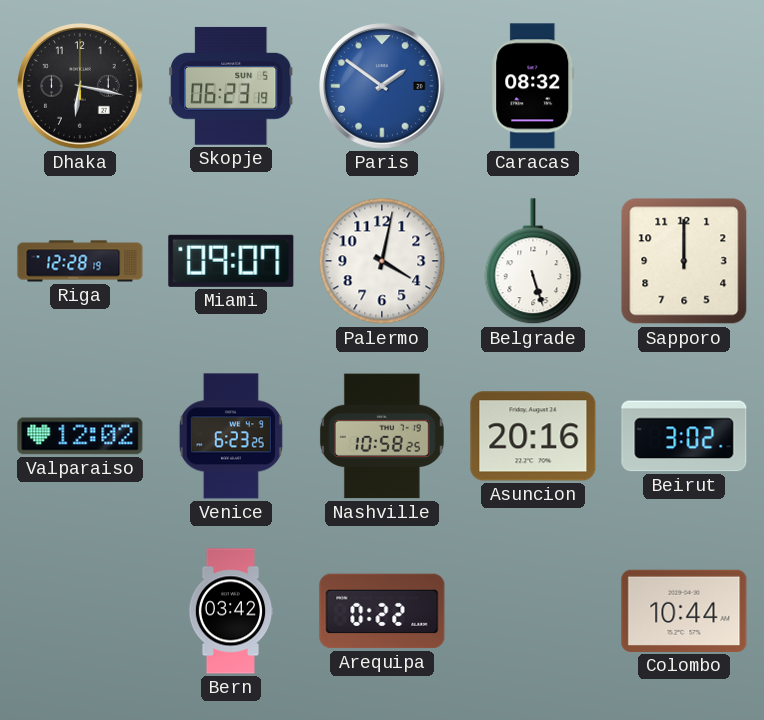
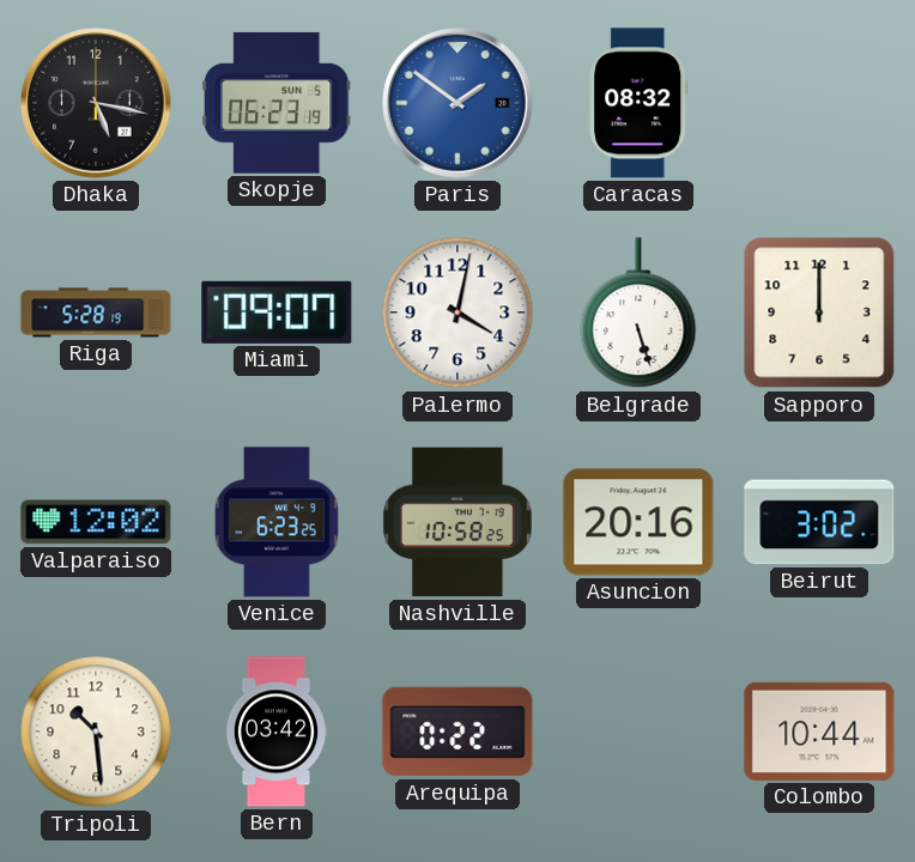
Dhaka: 6:17 -> 5:17
Riga: 12:28 -> 5:28
Tripoli: none -> 10:29
